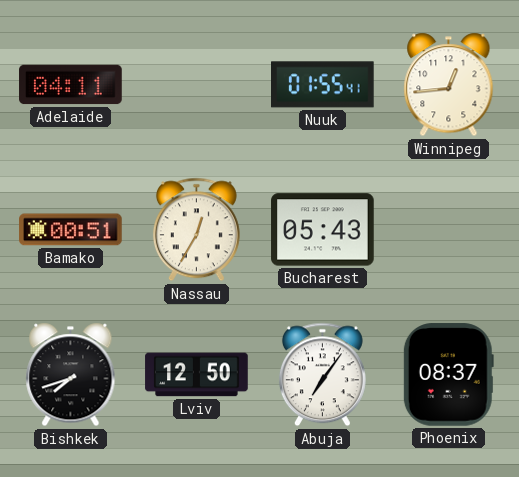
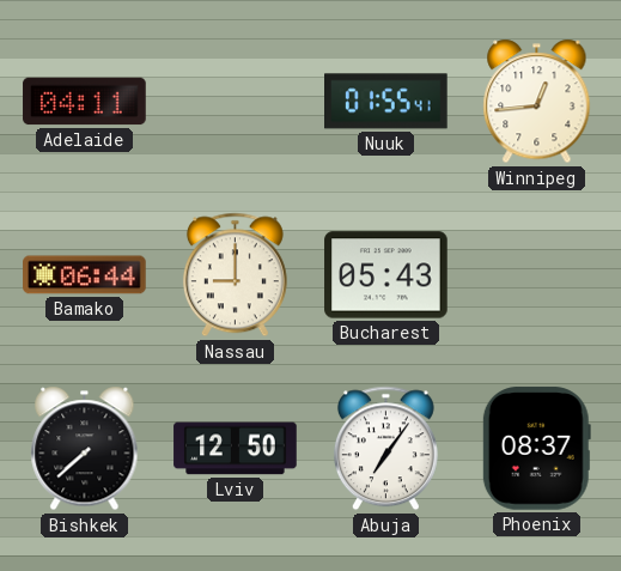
Bamako: 00:51 -> 06:44
Nassau: 12:35 -> 9:00
Bishkek: 7:42 -> 7:38
